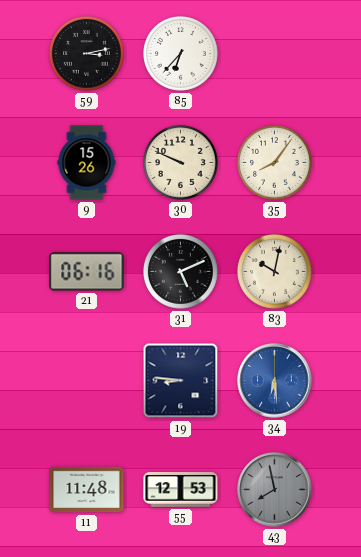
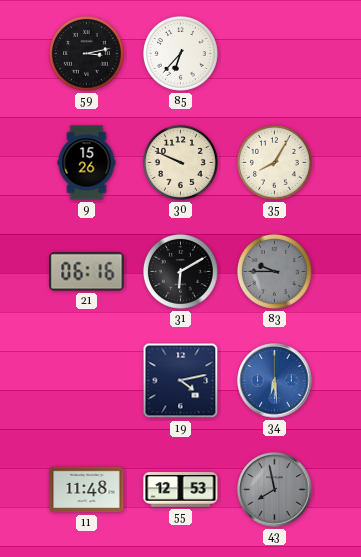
35: 8:06 -> 8:05
31: 5:11 -> 6:10
83: 10:02 -> 9:45
83 dial: cream -> grey
19: 8:46 -> 4:13
